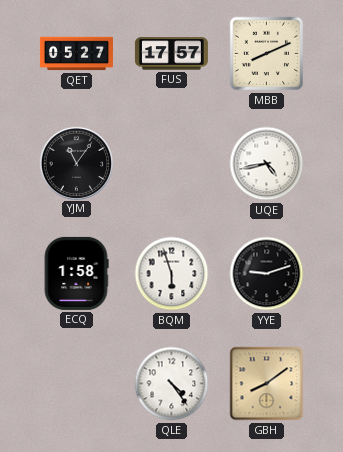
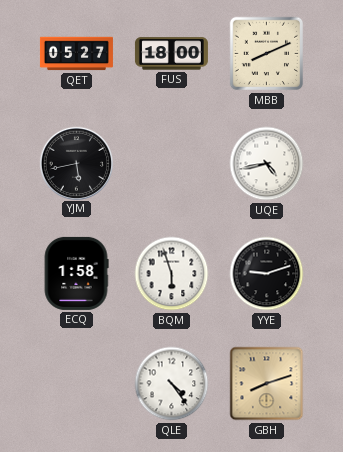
FUS: 17:57 -> 18:00
YJM: 11:06 -> 5:43
GBH: 8:09 -> 8:12
